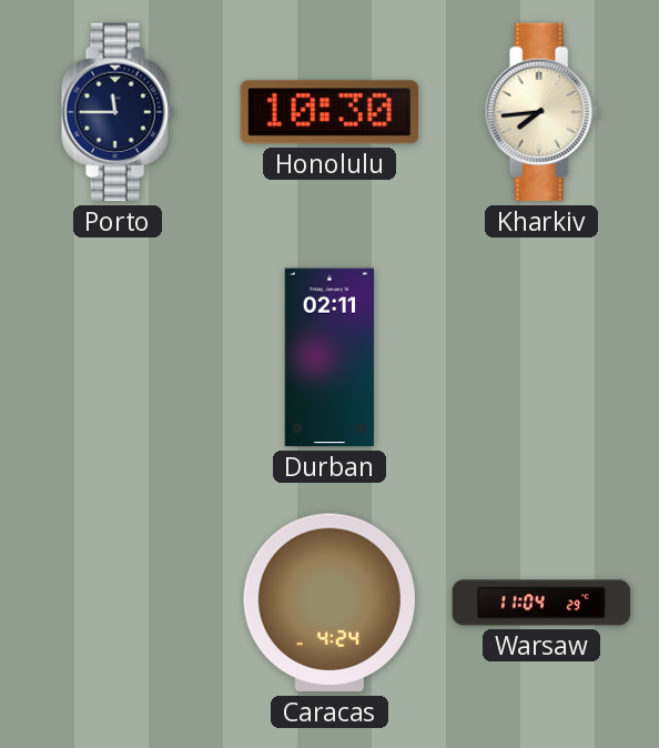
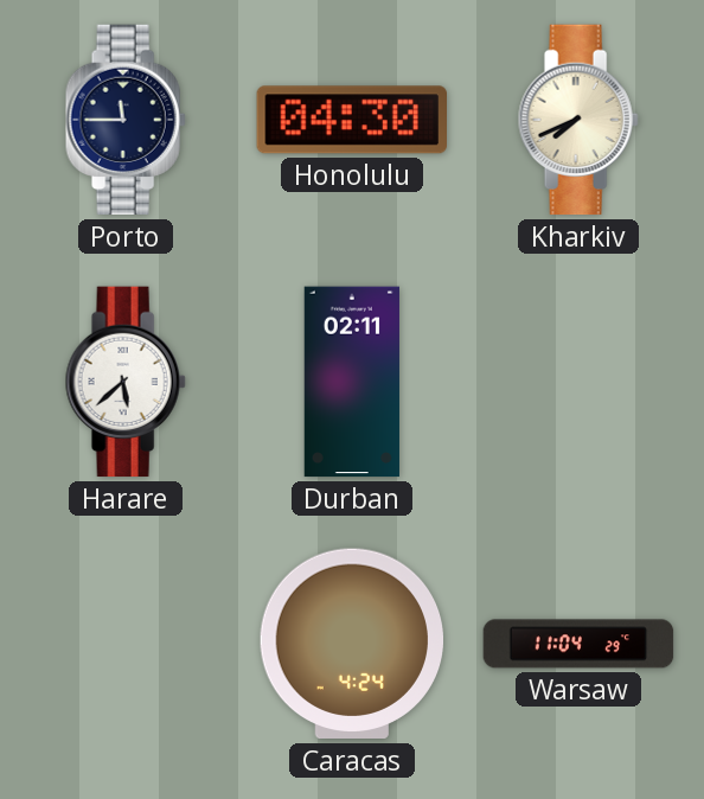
Honolulu: 10:30 -> 04:30
Kharkiv: 7:44 -> 7:41
Harare: none -> 5:38
